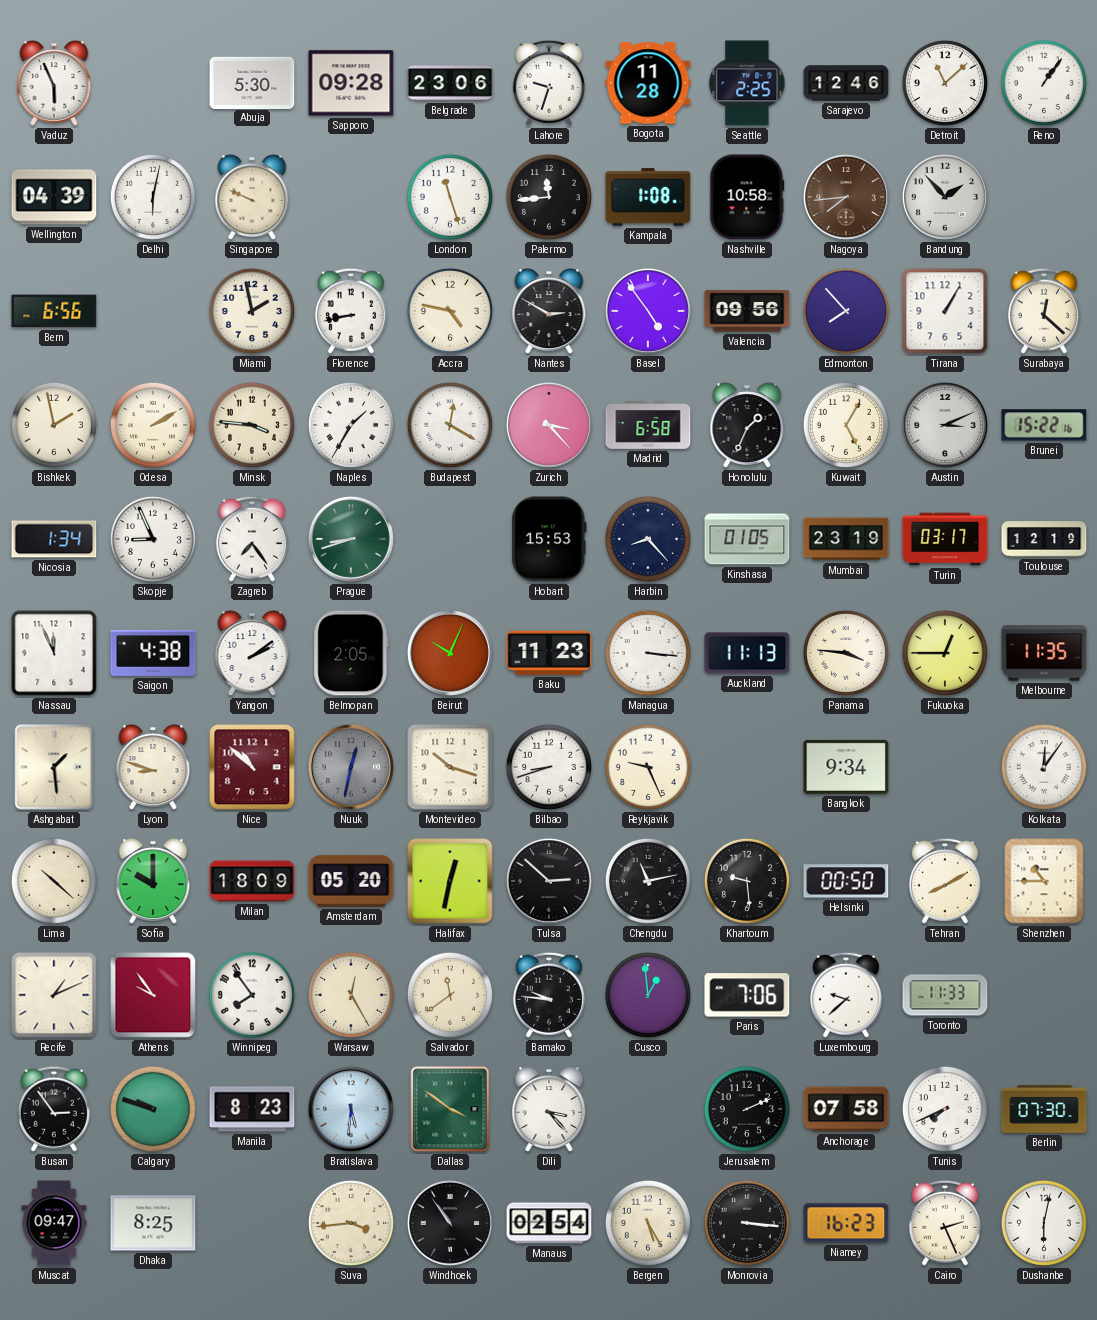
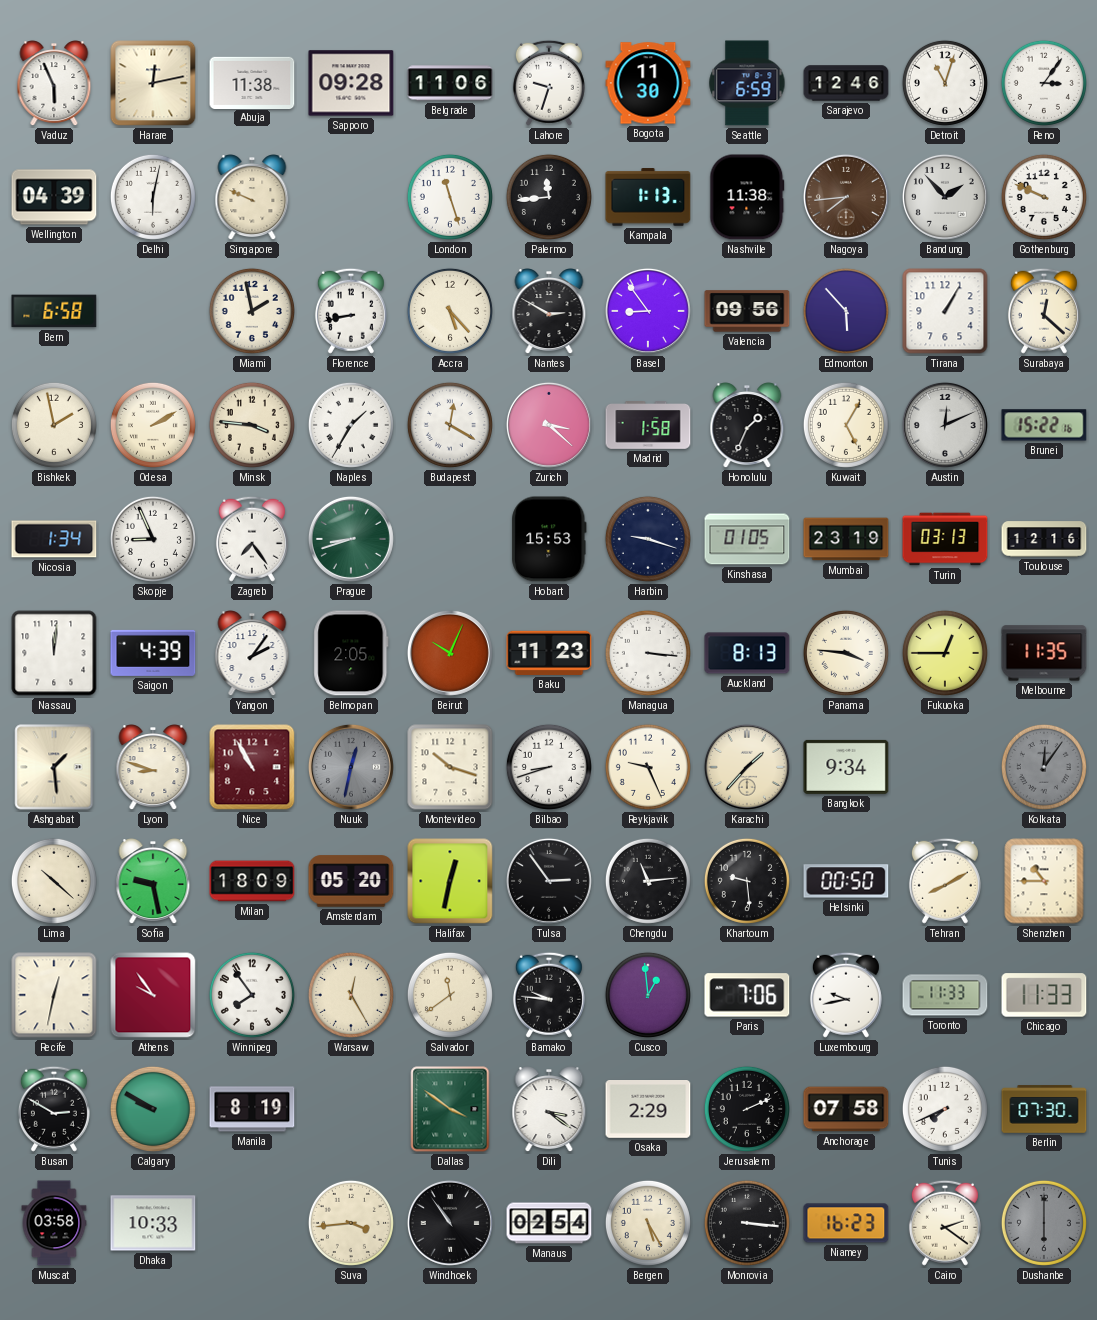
Harare: none -> 12:13
Abuja: 5:30 -> 11:38
Belgrade: 23:06 -> 11:06
Bogota: 11:28 -> 11:30
Seattle: 2:25 -> 6:59
Detroit: 11:08 -> 11:03
Reno: 1:06 -> 3:06
Kampala: 1:08 -> 1:13
Nashville: 10:58 -> 11:38
Gothenburg: none -> 9:49
Bern: 6:56 -> 6:58
Accra: 4:47 -> 5:23
Basel: 4:54 -> 8:54
Edmonton: 7:53 -> 5:53
Zurich: 3:23 -> 3:22
Madrid: 6:58 -> 1:58
Austin: 3:11 -> 12:11
Harbin: 8:23 -> 9:18
Turin: 03:17 -> 03:13
Toulouse: 12:19 -> 12:16
Nassau: 11:56 -> 12:01
Saigon: 4:38 -> 4:39
Yangon: 2:09 -> 2:06
Auckland: 11:13 -> 8:13
Nice: 10:52 -> 10:55
Karachi: none -> 1:37
Kolkata dial: white -> grey
Sofia: 10:00 -> 9:28
Tulsa: 2:52 -> 2:54
Chengdu: 11:13 -> 11:14
Recife: 1:11 -> 12:32
Luxembourg: 9:38 -> 9:43
Chicago: none -> 11:33
Busan: 2:54 -> 2:50
Calgary: 9:48 -> 9:50
Manila: 8:23 -> 8:19
Bratislava: 5:31 -> none
Dili: 3:23 -> 3:21
Osaka: none -> 2:29
Muscat: 09:47 -> 03:58
Dhaka: 8:25 -> 10:33
Cairo: 2:26 -> 2:21
Dushanbe: 6:02 -> 6:00
Dushanbe dial: white -> grey
